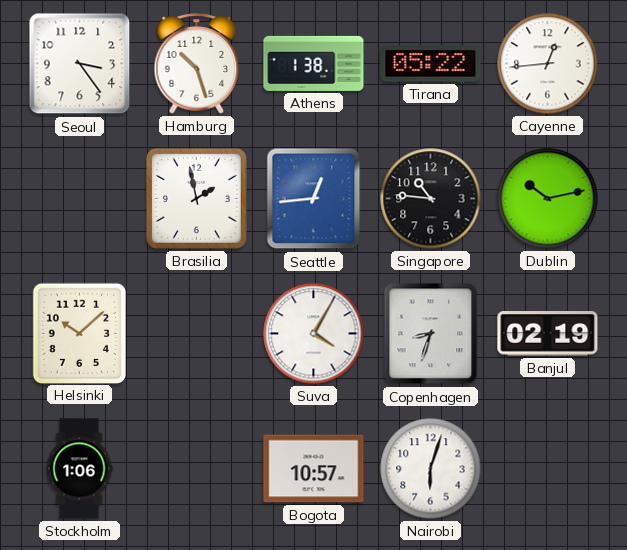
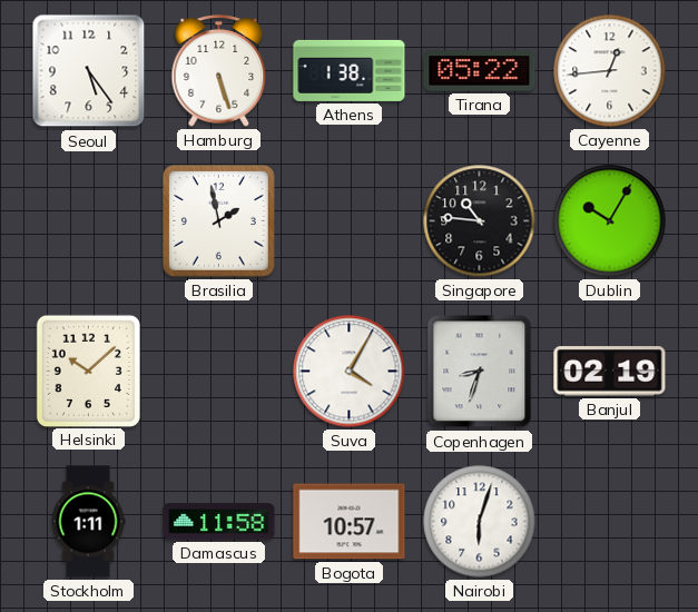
Seoul: 3:24 -> 5:24
Hamburg: 10:27 -> 5:27
Seattle: 12:44 -> none
Dublin: 10:13 -> 10:05
Stockholm: 1:06 -> 1:11
Damascus: none -> 11:58
